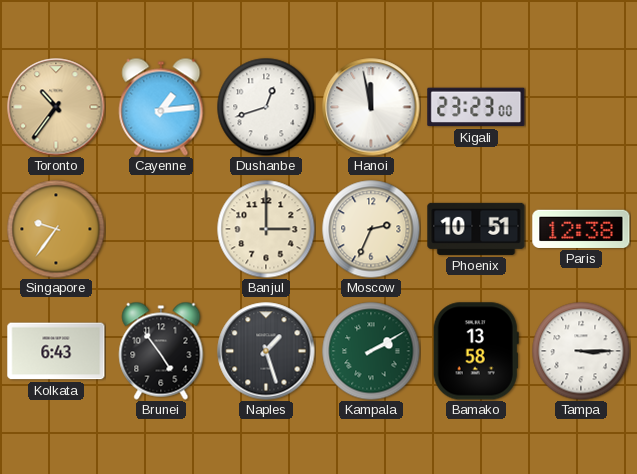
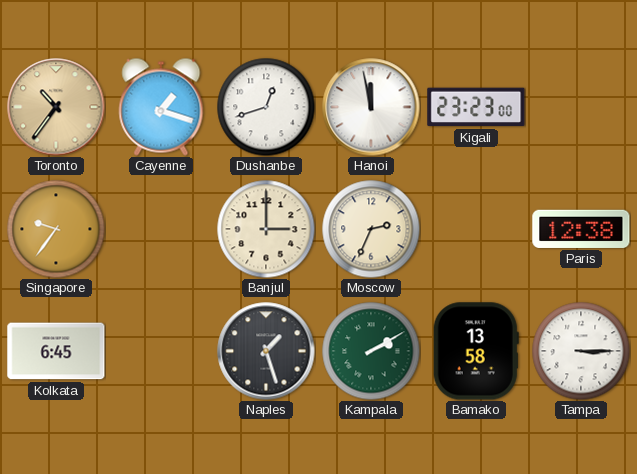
Cayenne: 1:14 -> 1:18
Phoenix: 10:51 -> none
Kolkata: 6:43 -> 6:45
Brunei: 4:54 -> none
